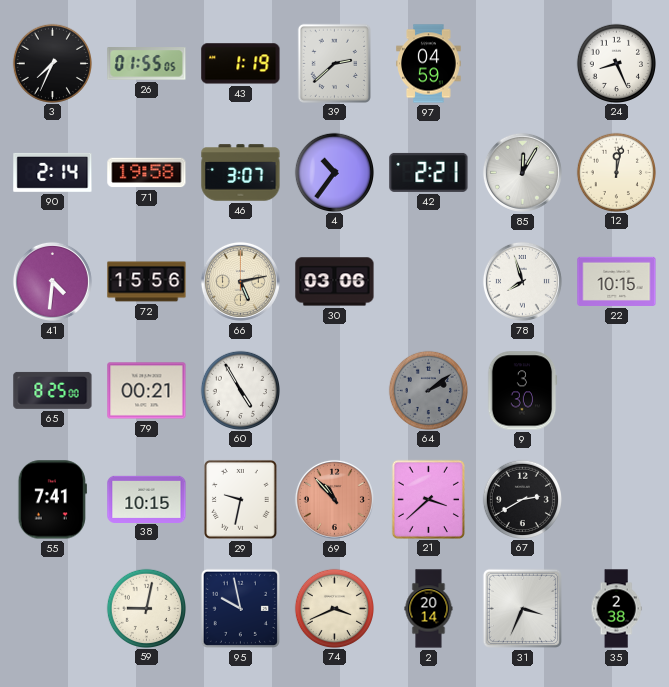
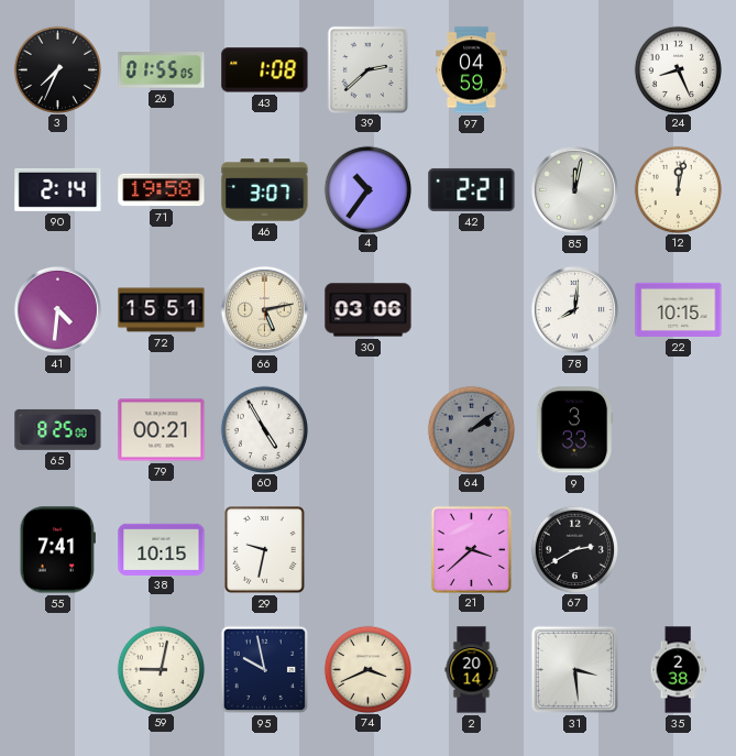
43: 1:19 -> 1:08
85: 12:05 -> 12:02
72: 15:56 -> 15:51
78: 7:57 -> 8:01
9: 3:30 -> 3:33
69: 10:53 -> none
31: 3:34 -> 3:29
